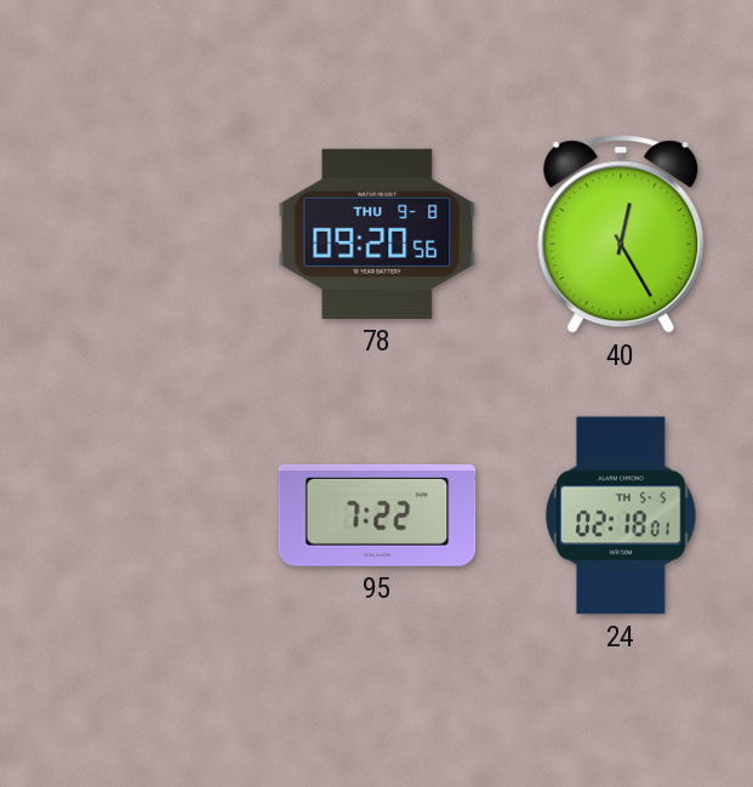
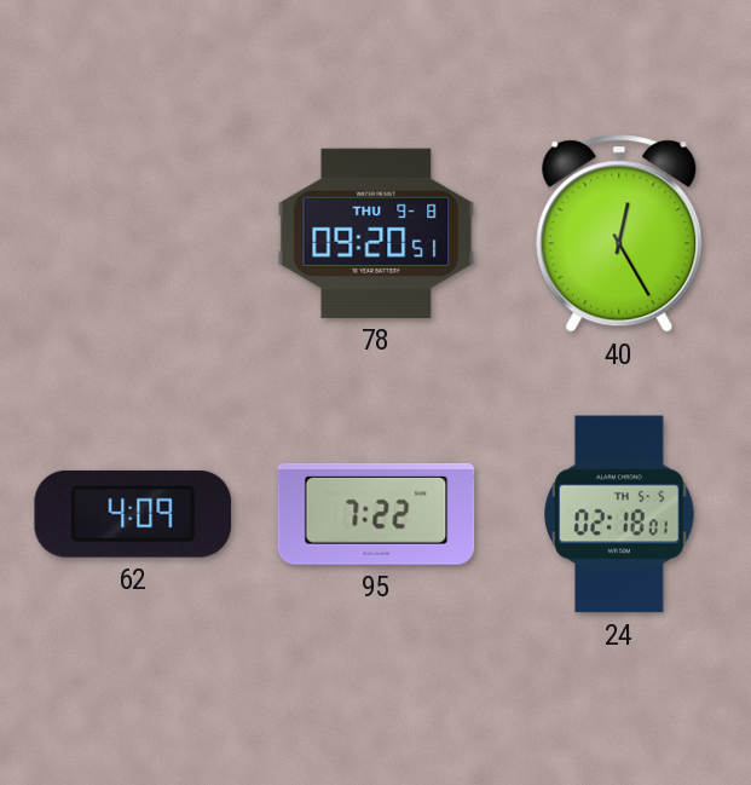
78: 09:20:56 -> 09:20:51
62: none -> 4:09
